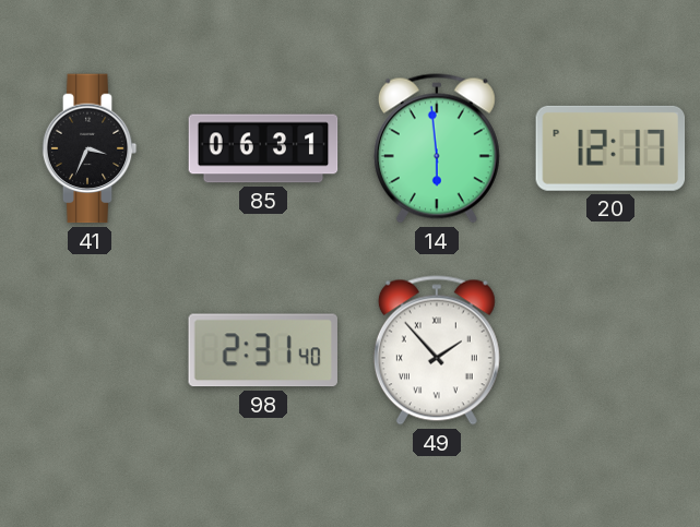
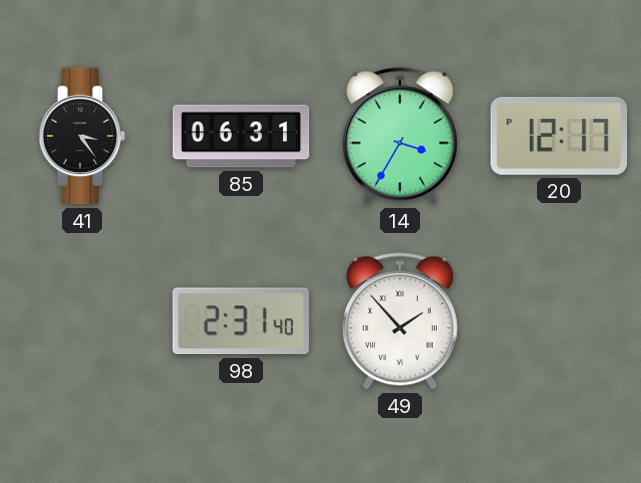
41: 3:34 -> 3:24
14: 5:59 -> 3:35
